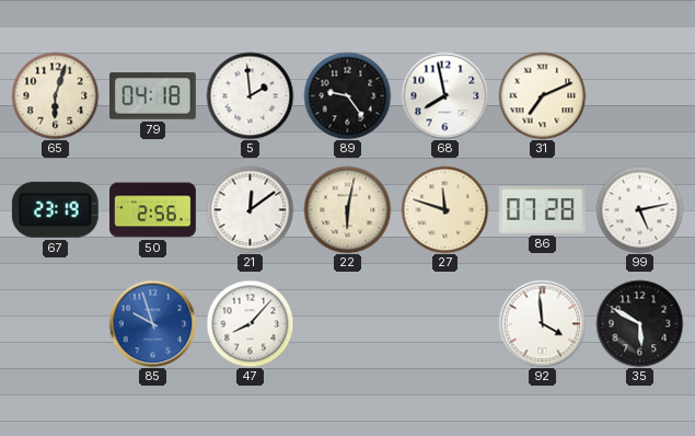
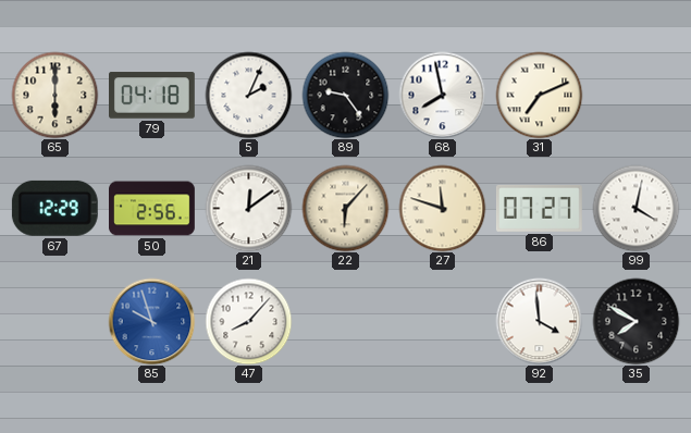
65: 6:03 -> 6:00
5: 1:59 -> 2:04
67: 23:19 -> 12:29
22: 6:02 -> 6:07
86: 07:28 -> 07:27
99: 5:13 -> 4:02
35: 5:50 -> 7:50
